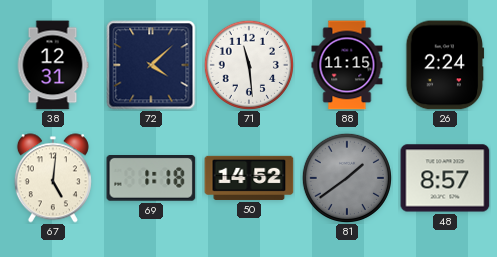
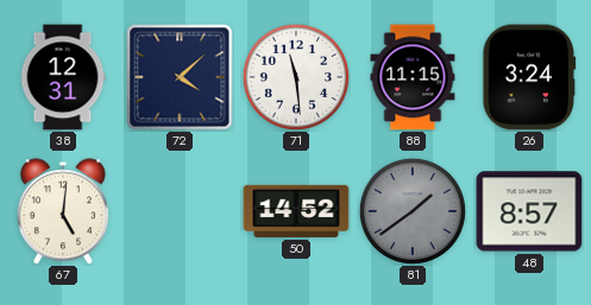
26: 2:24 -> 3:24
69: 1:18 -> none
